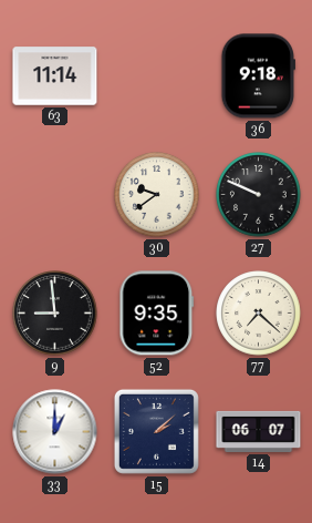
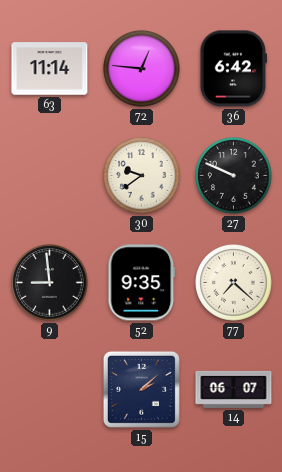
72: none -> 12:46
36: 9:18 -> 6:42
33: 1:00 -> none
